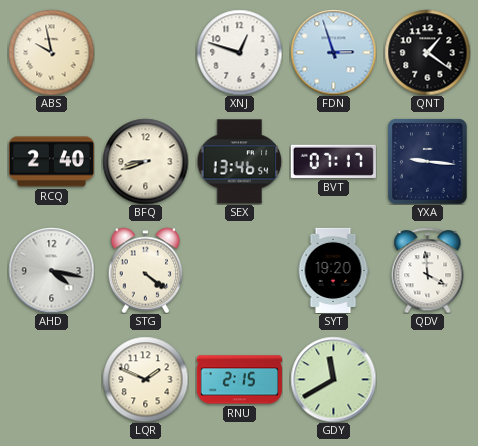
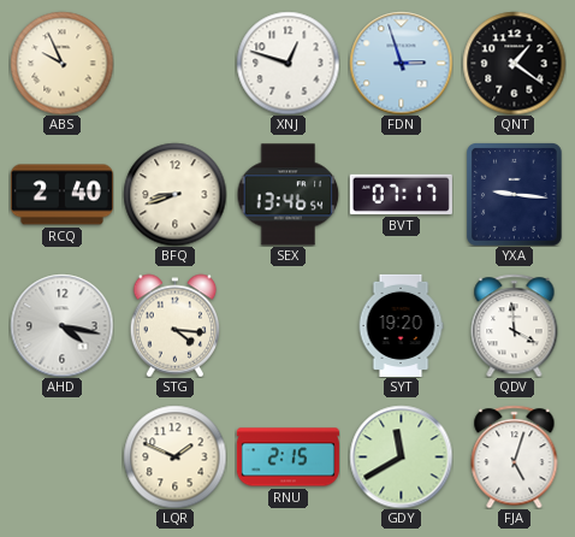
ABS: 9:58 -> 9:56
STG: 4:21 -> 4:16
FJA: none -> 5:03
